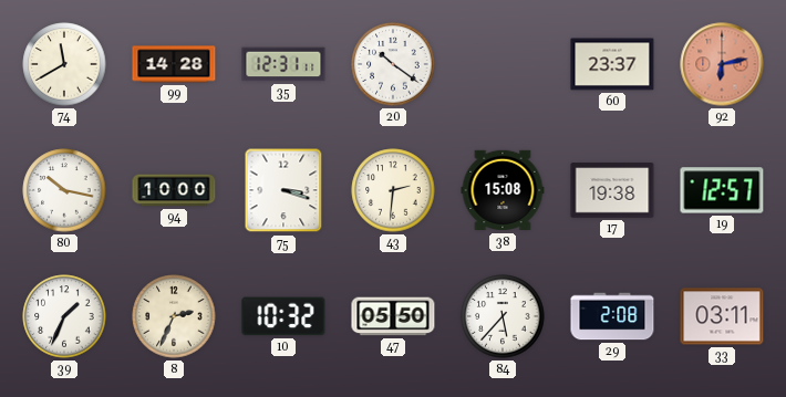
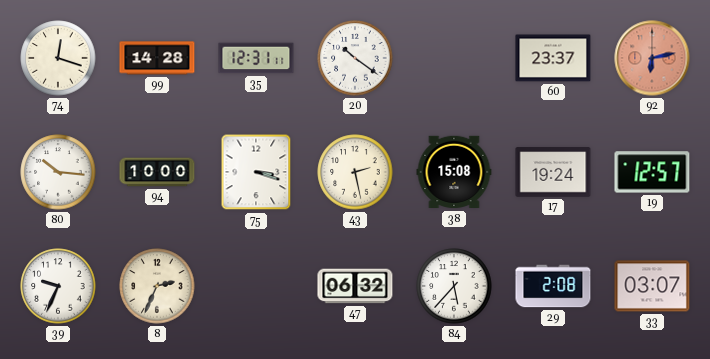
74: 11:40 -> 12:18
80: 10:17 -> 10:16
43: 2:31 -> 2:28
17: 19:38 -> 19:24
39: 1:34 -> 9:34
10: 10:32 -> none
47: 05:50 -> 06:32
33: 03:11 -> 03:07
